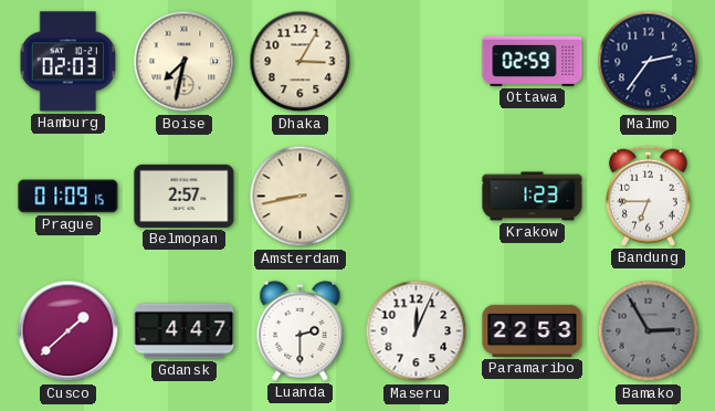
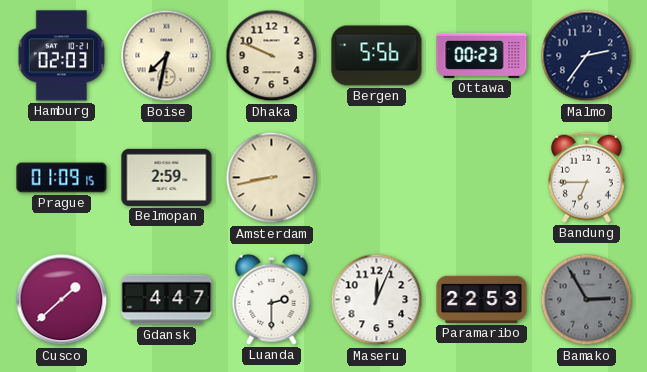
Dhaka: 3:05 -> 9:49
Bergen: none -> 5:56
Ottawa: 02:59 -> 00:23
Belmopan: 2:57 -> 2:59
Krakow: 1:23 -> none
